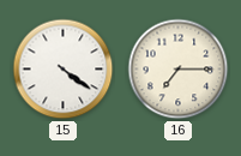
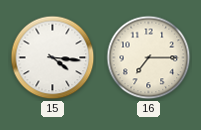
15: 4:21 -> 4:16
